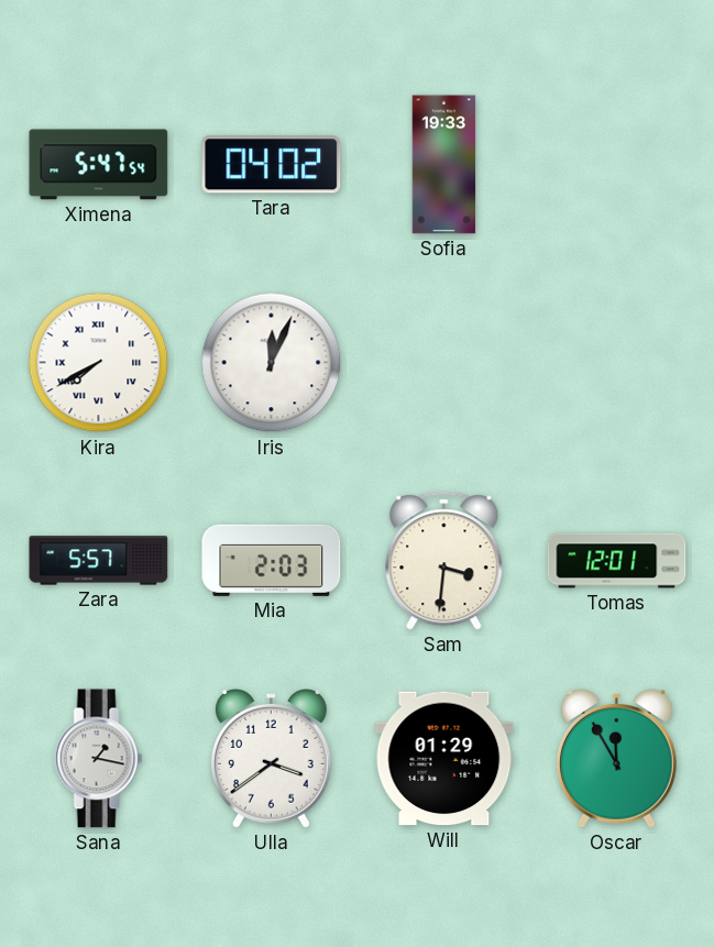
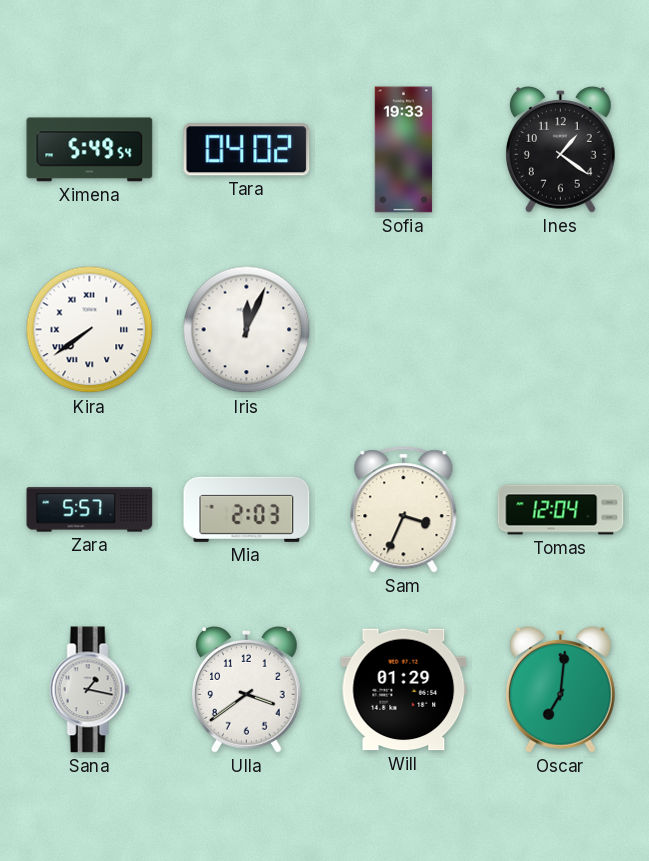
Ximena: 5:47 -> 5:49
Ines: none -> 1:21
Kira: 7:40 -> 7:39
Sam: 3:31 -> 3:34
Tomas: 12:01 -> 12:04
Oscar: 11:55 -> 7:01
